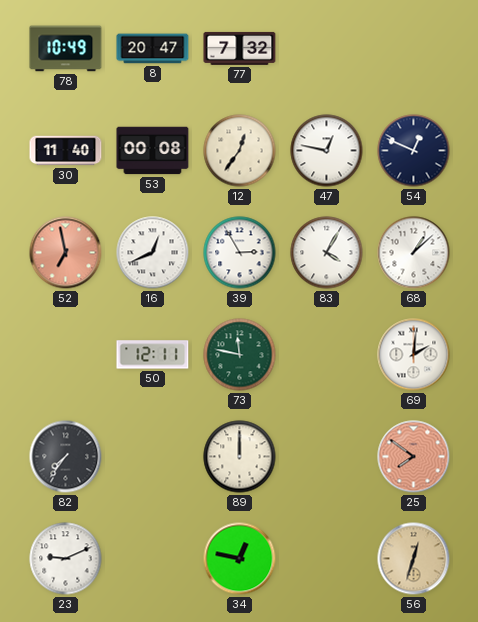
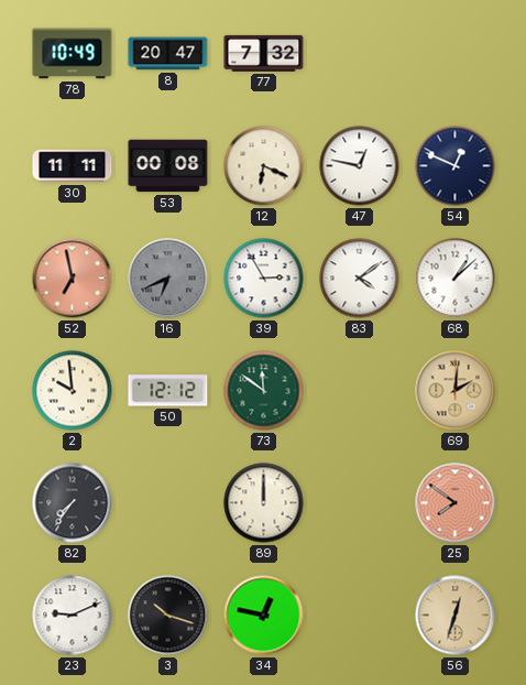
30: 11:40 -> 11:11
12: 12:36 -> 6:19
16: 12:41 -> 6:41
16 dial: white -> grey
83: 4:05 -> 4:09
2: none -> 9:59
50: 12:11 -> 12:12
73: 11:47 -> 11:51
69 dial: white -> champagne
3: none -> 10:18
